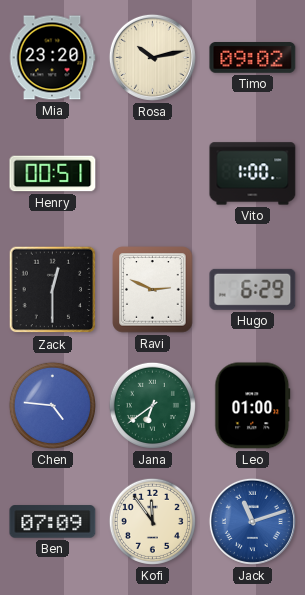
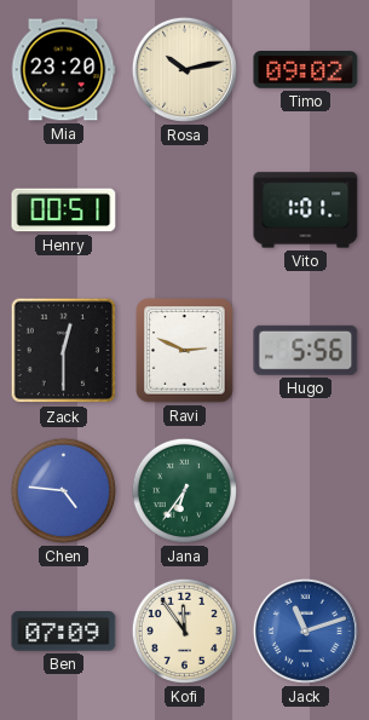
Vito: 1:00 -> 1:01
Hugo: 6:29 -> 5:56
Jana: 6:39 -> 6:36
Leo: 01:00 -> none
